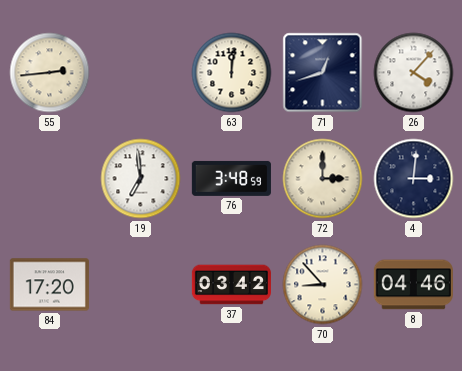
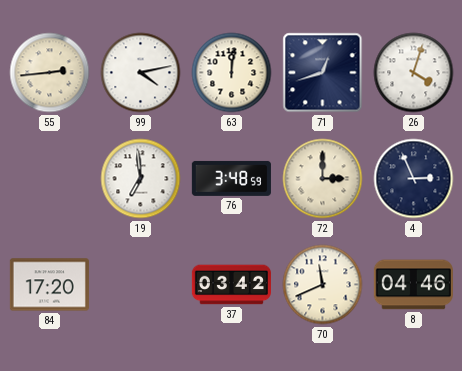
99: none -> 4:13
26: 4:07 -> 4:03
4: 3:01 -> 2:56
70: 8:53 -> 11:41
